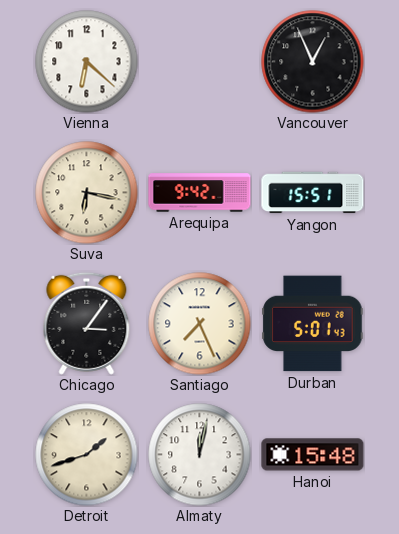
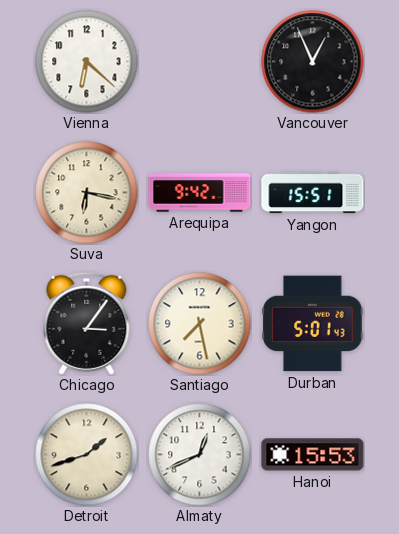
Santiago: 7:26 -> 7:28
Almaty: 12:02 -> 12:41
Hanoi: 15:48 -> 15:53
